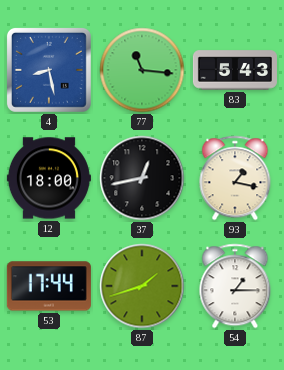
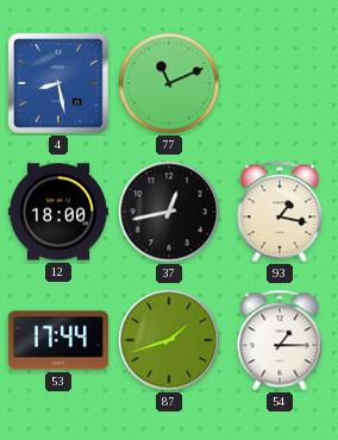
77: 11:16 -> 11:11
83: 5:43 -> none
